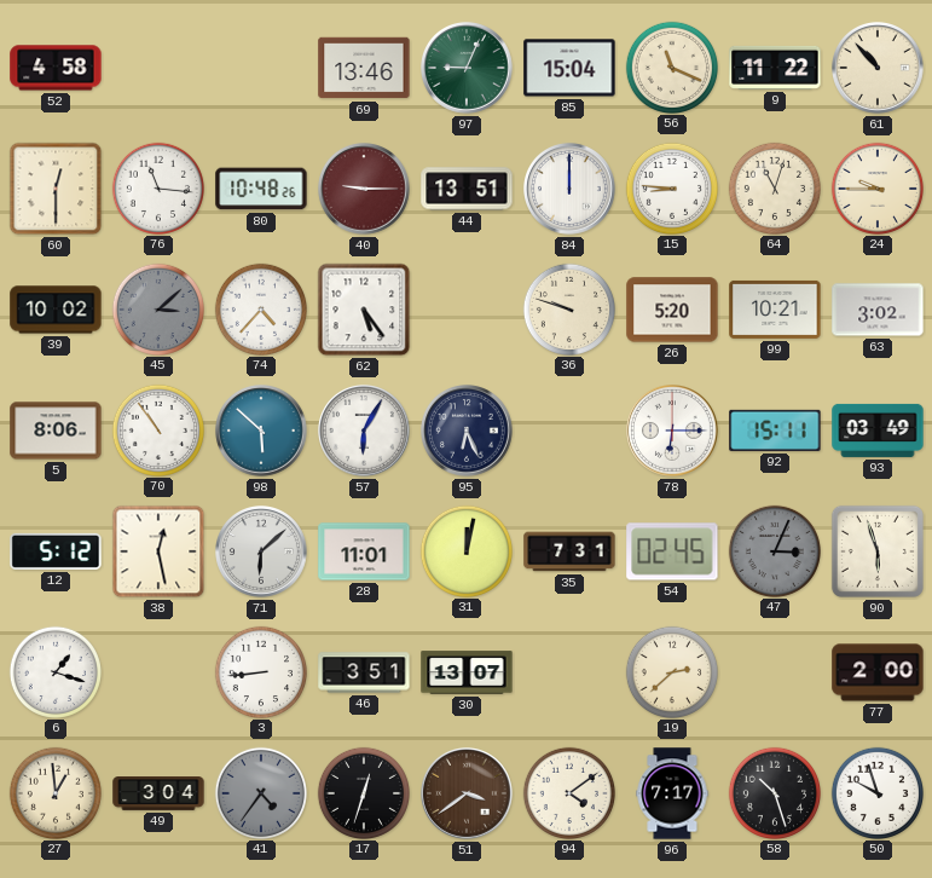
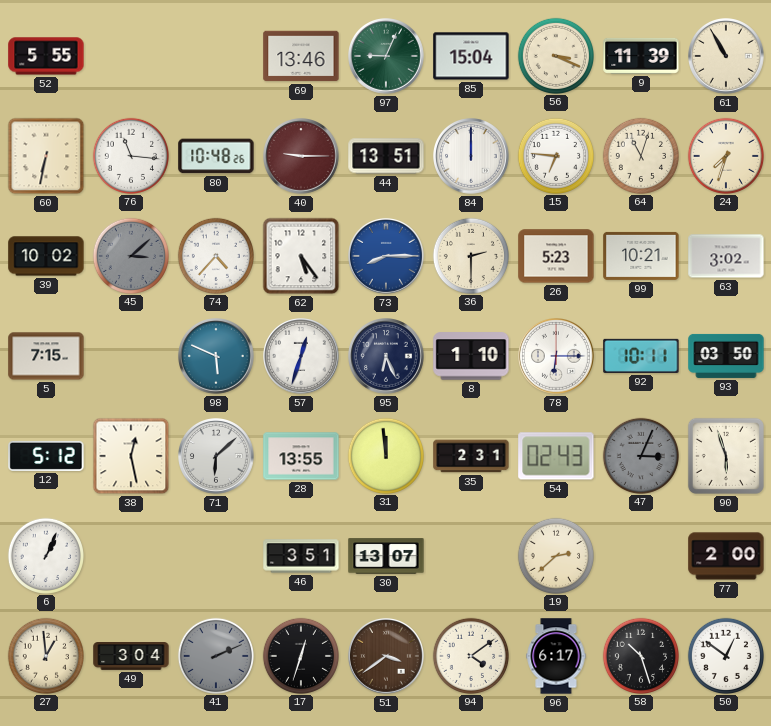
52: 4:58 -> 5:55
56: 11:19 -> 3:19
9: 11:22 -> 11:39
61: 10:53 -> 10:55
60: 12:30 -> 6:32
15: 8:46 -> 6:46
24: 9:45 -> 7:33
73: none -> 8:15
36: 9:48 -> 2:30
26: 5:20 -> 5:23
5: 8:06 -> 7:15
70: 10:54 -> none
98: 5:52 -> 5:49
57: 6:05 -> 12:33
8: none -> 1:10
92: 15:11 -> 10:11
93: 03:49 -> 03:50
28: 11:01 -> 13:55
31: 12:02 -> 11:59
35: 7:31 -> 2:31
54: 02:45 -> 02:43
6: 1:18 -> 1:04
3: 8:44 -> none
41: 4:36 -> 2:11
96: 7:17 -> 6:17
50: 9:57 -> 12:51
